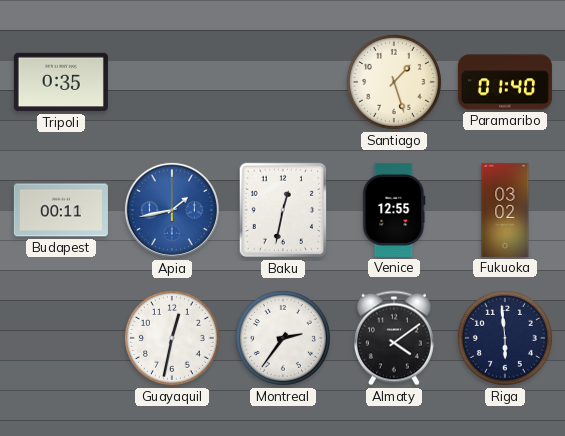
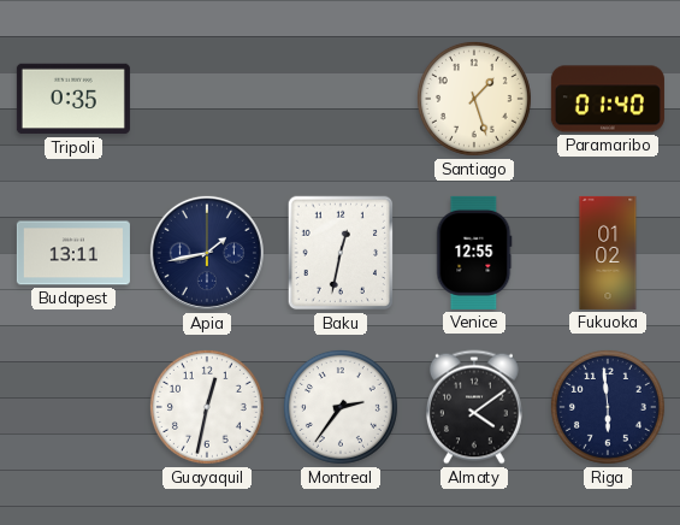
Budapest: 00:11 -> 13:11
Apia dial: blue -> navy
Fukuoka: 03:02 -> 01:02
